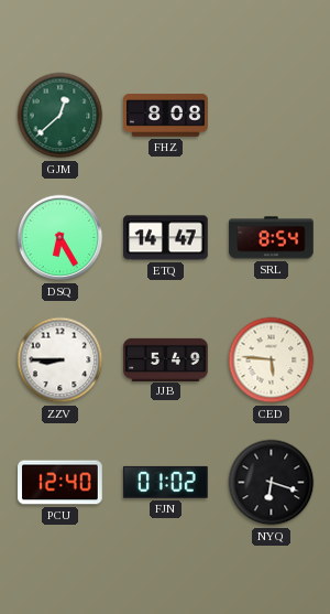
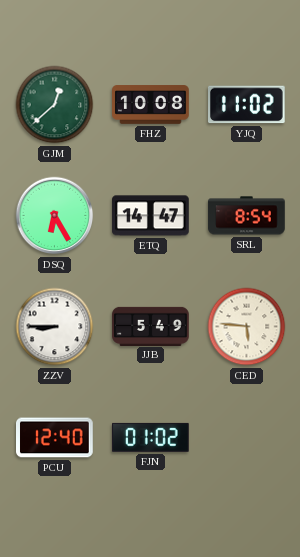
FHZ: 8:08 -> 10:08
YJQ: none -> 11:02
NYQ: 6:18 -> none
